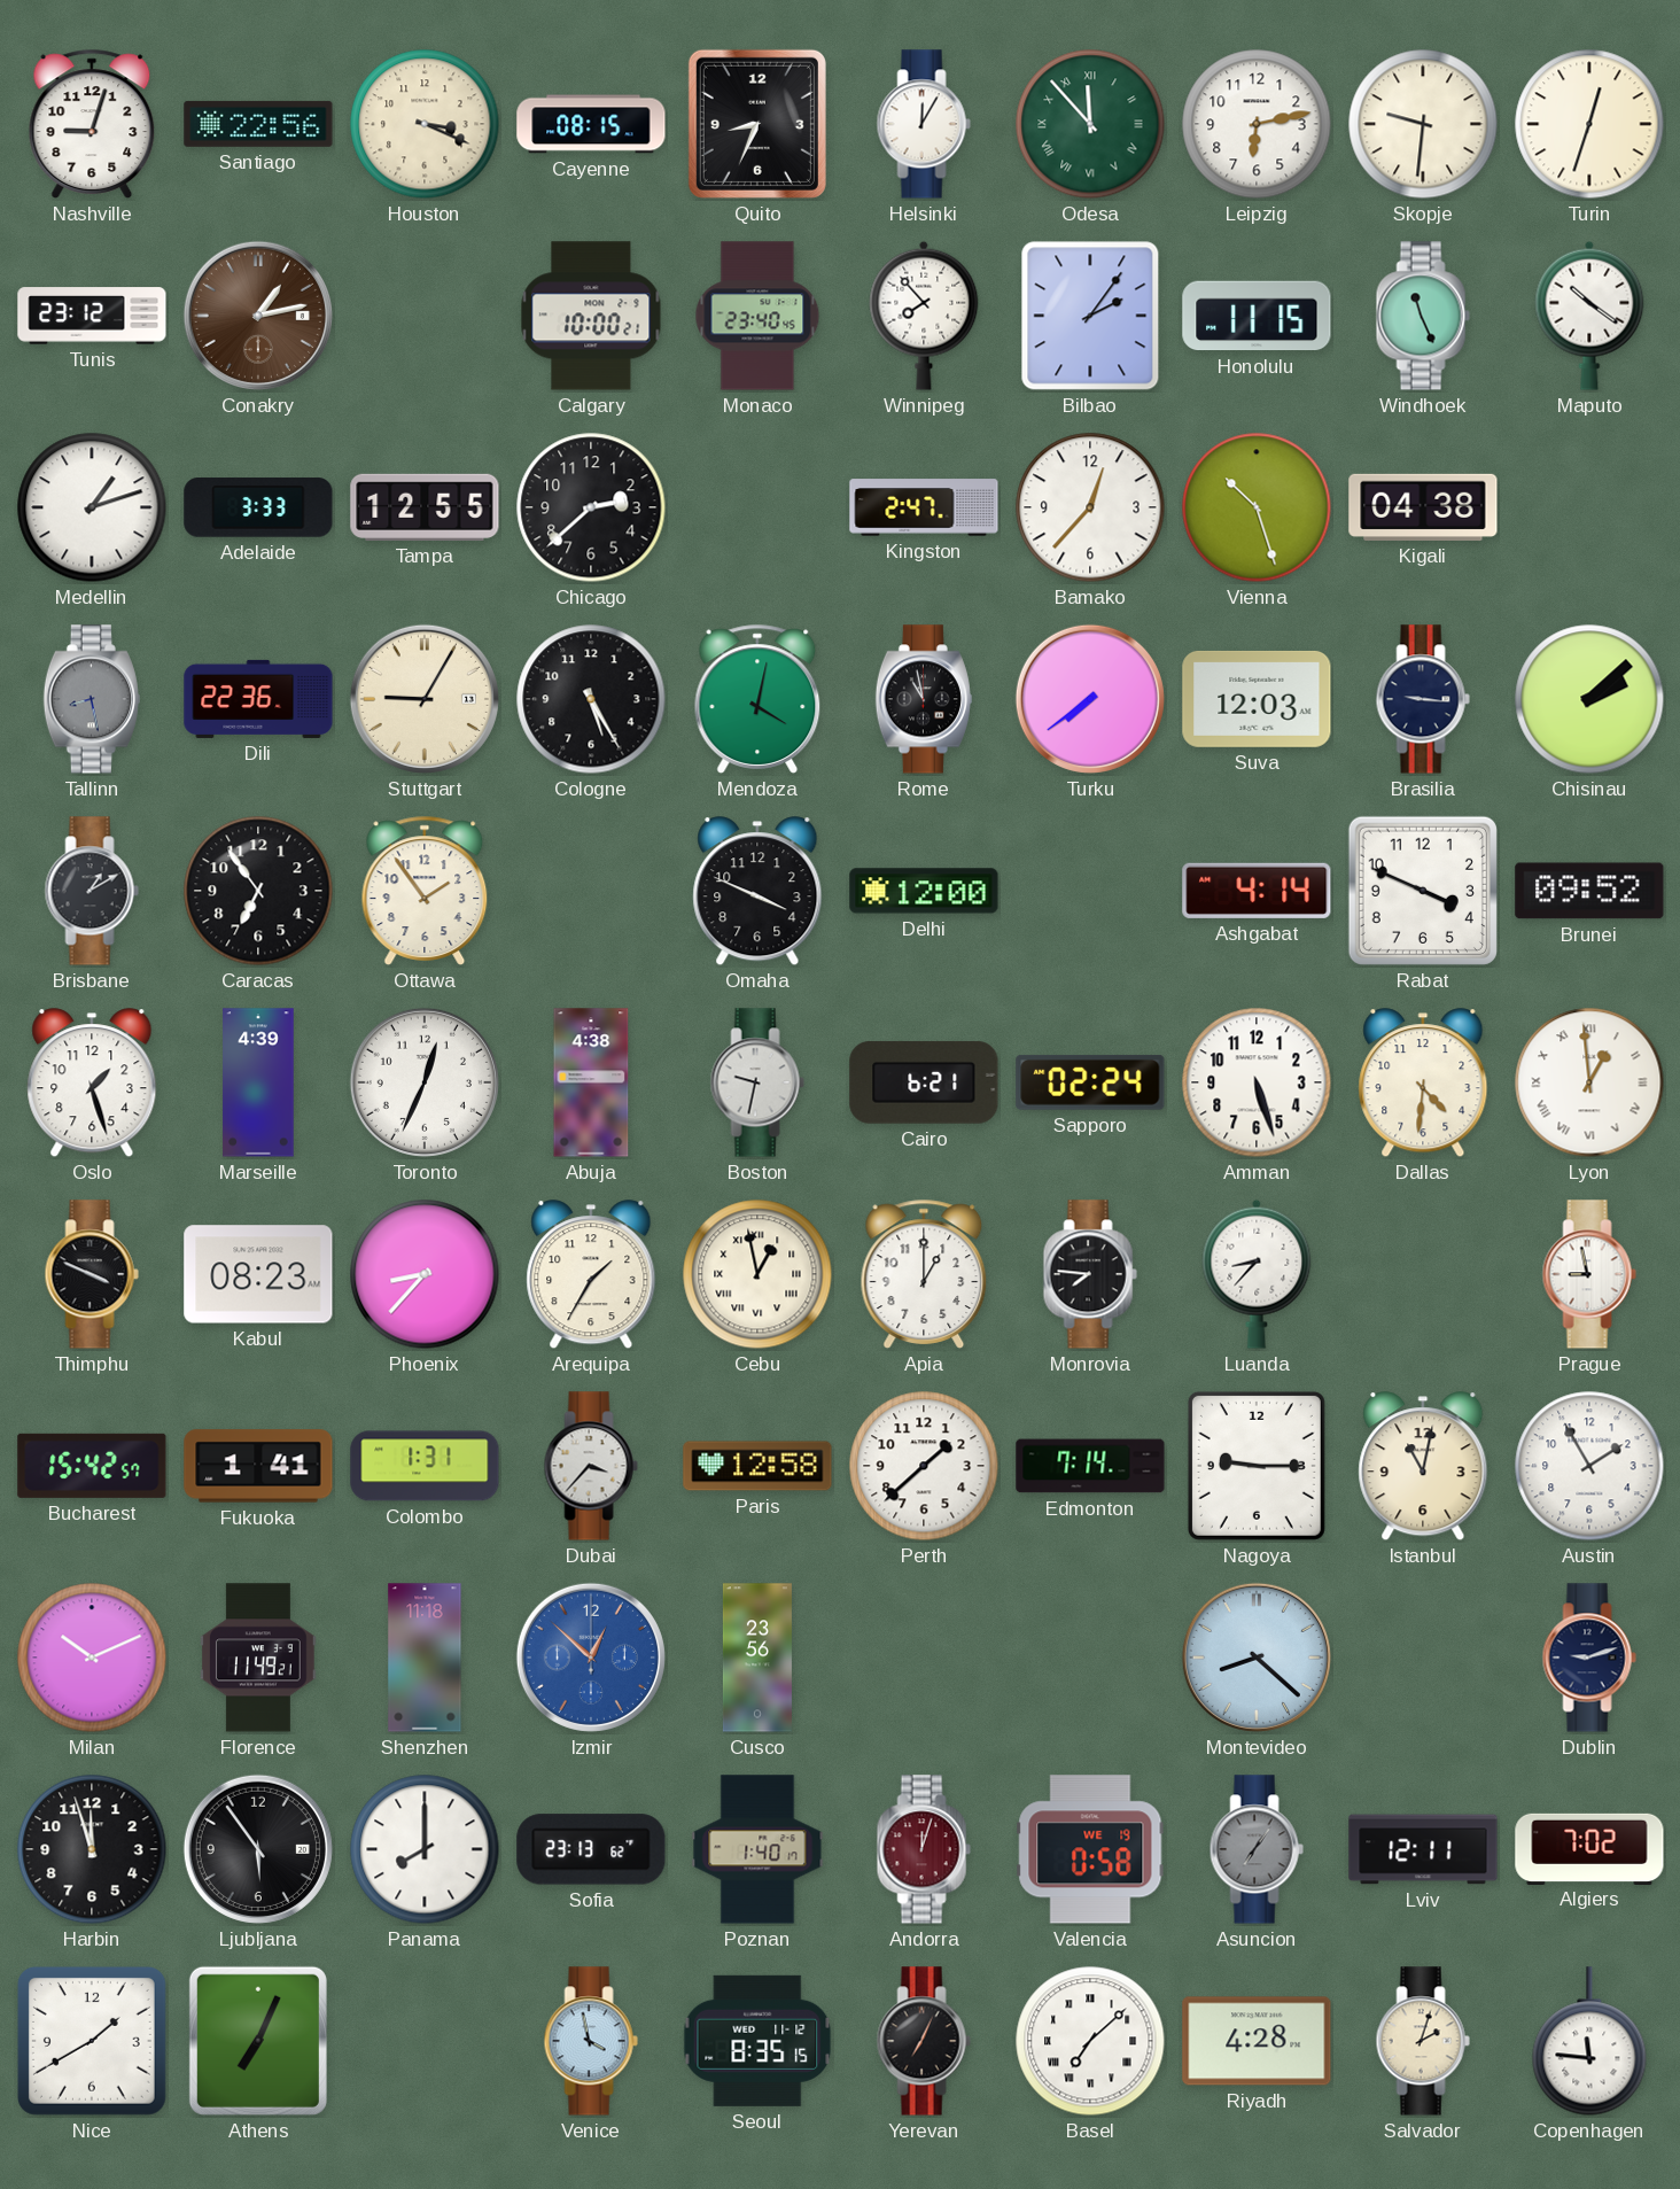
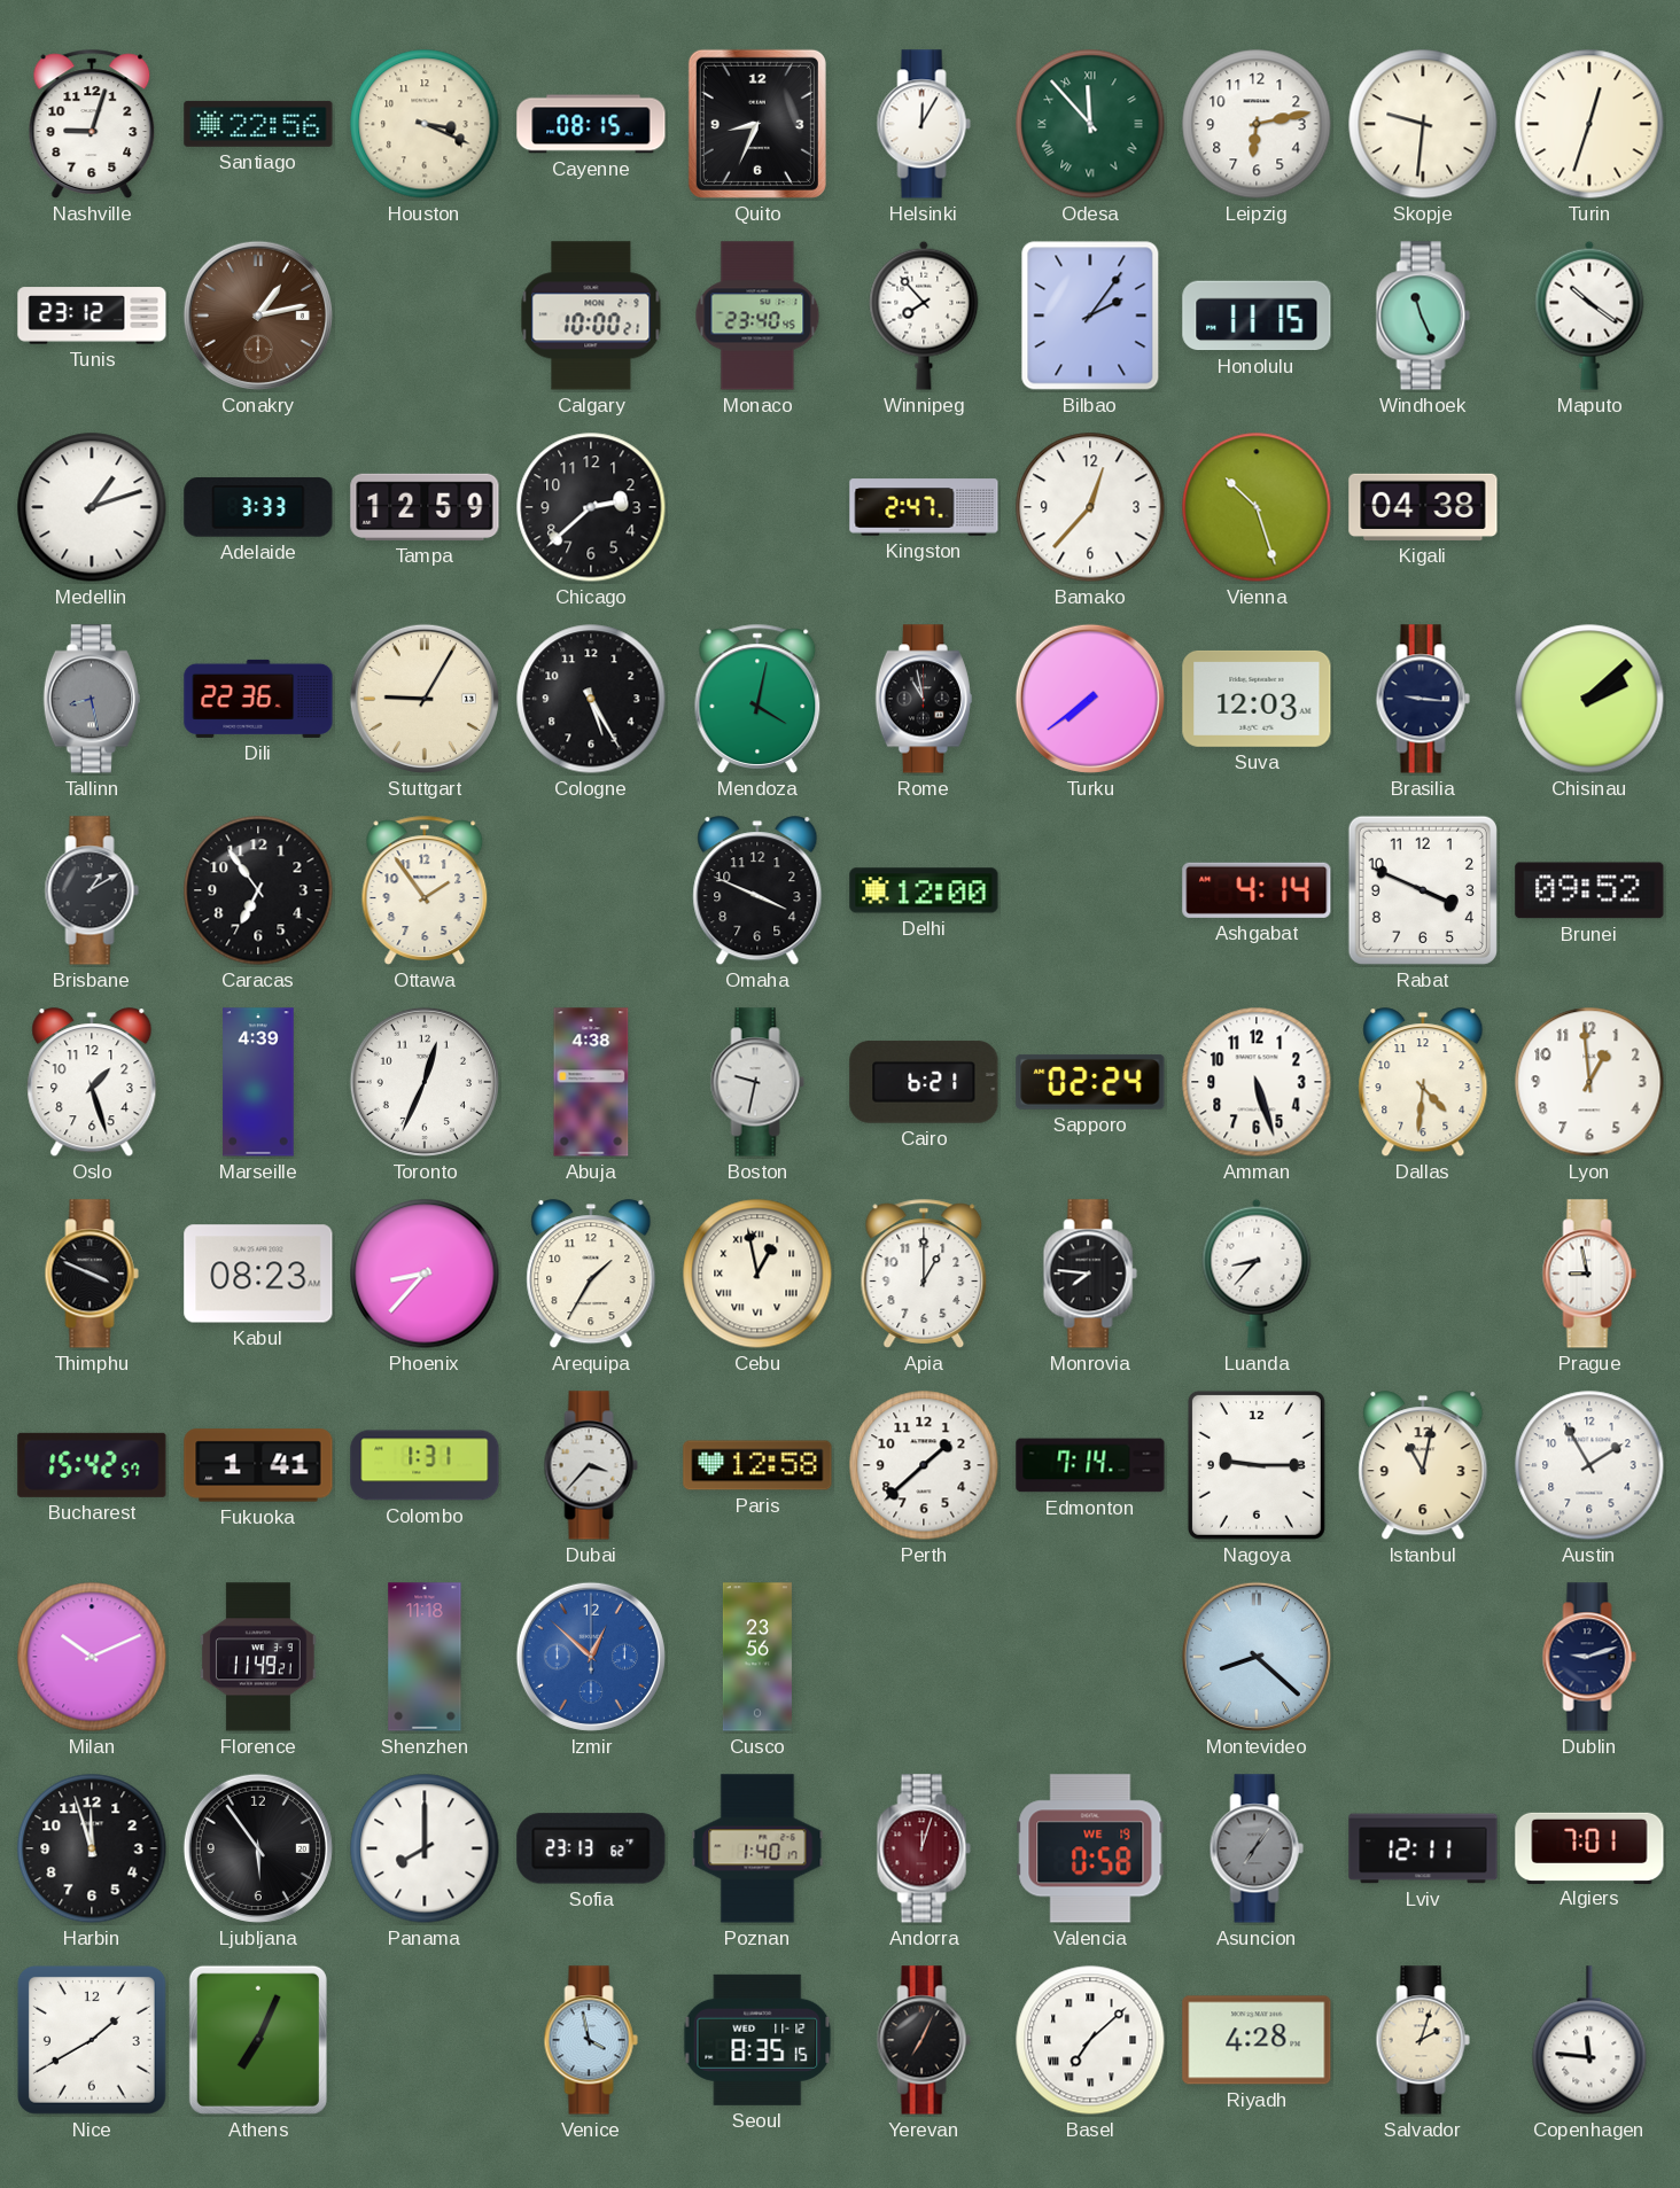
Tampa: 12:55 -> 12:59
Lyon numerals: Roman -> Arabic
Algiers: 7:02 -> 7:01
